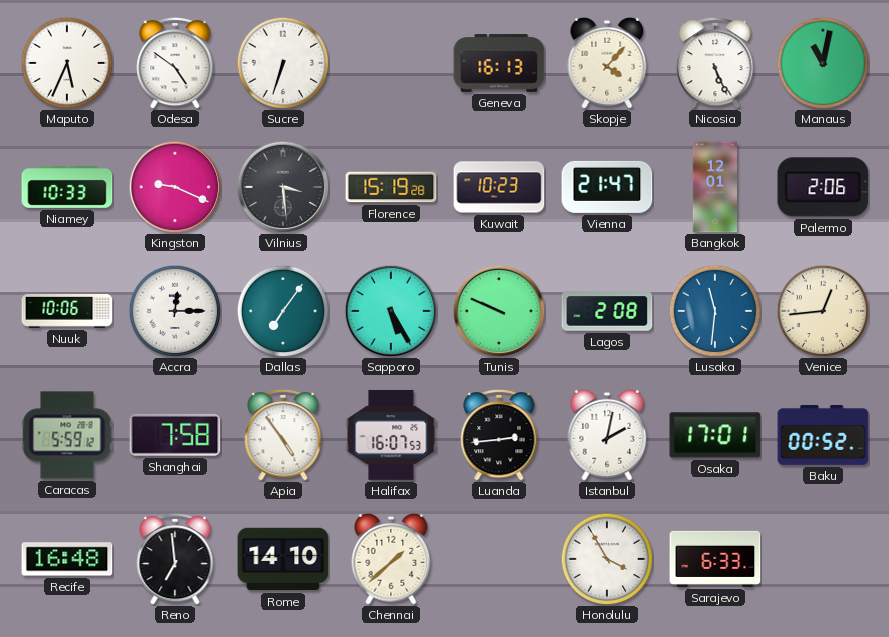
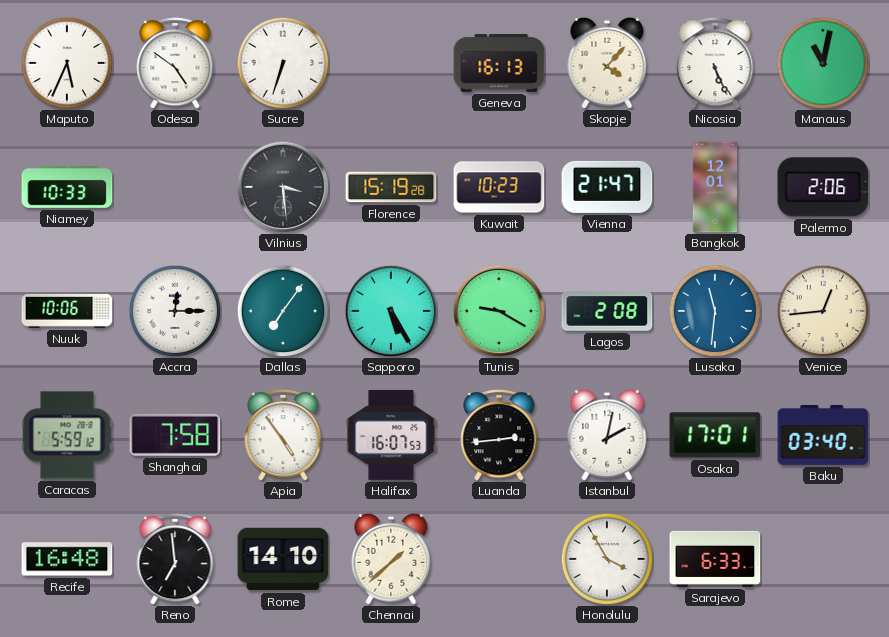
Kingston: 9:19 -> none
Tunis: 9:49 -> 9:20
Baku: 00:52 -> 03:40
